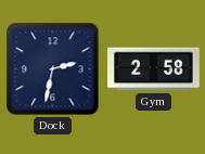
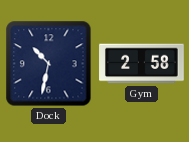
Dock: 2:32 -> 10:32
